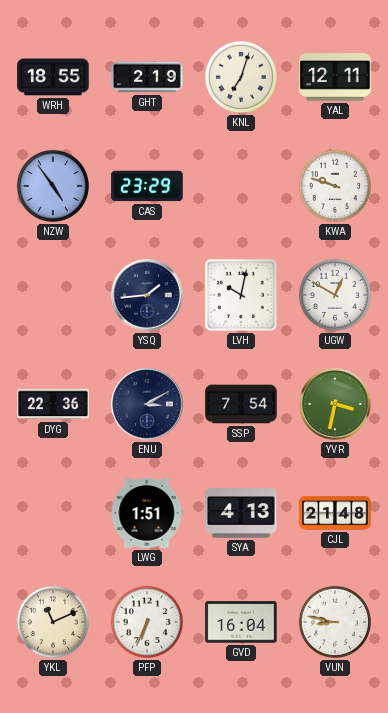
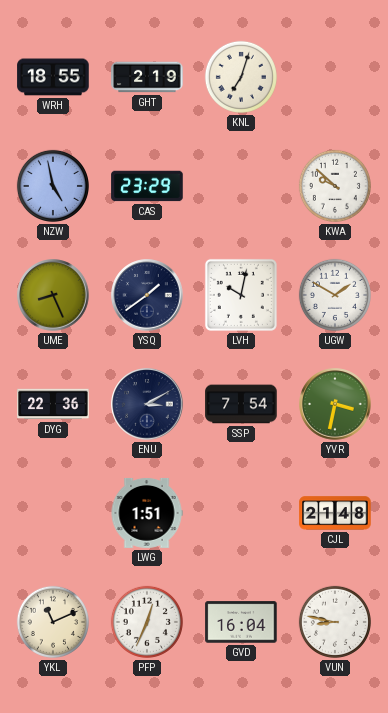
YAL: 12:11 -> none
NZW: 4:54 -> 4:58
KWA: 9:48 -> 9:52
UME: none -> 8:26
YSQ: 1:44 -> 1:39
UGW: 12:50 -> 1:50
SYA: 4:13 -> none
PFP: 6:34 -> 12:34
